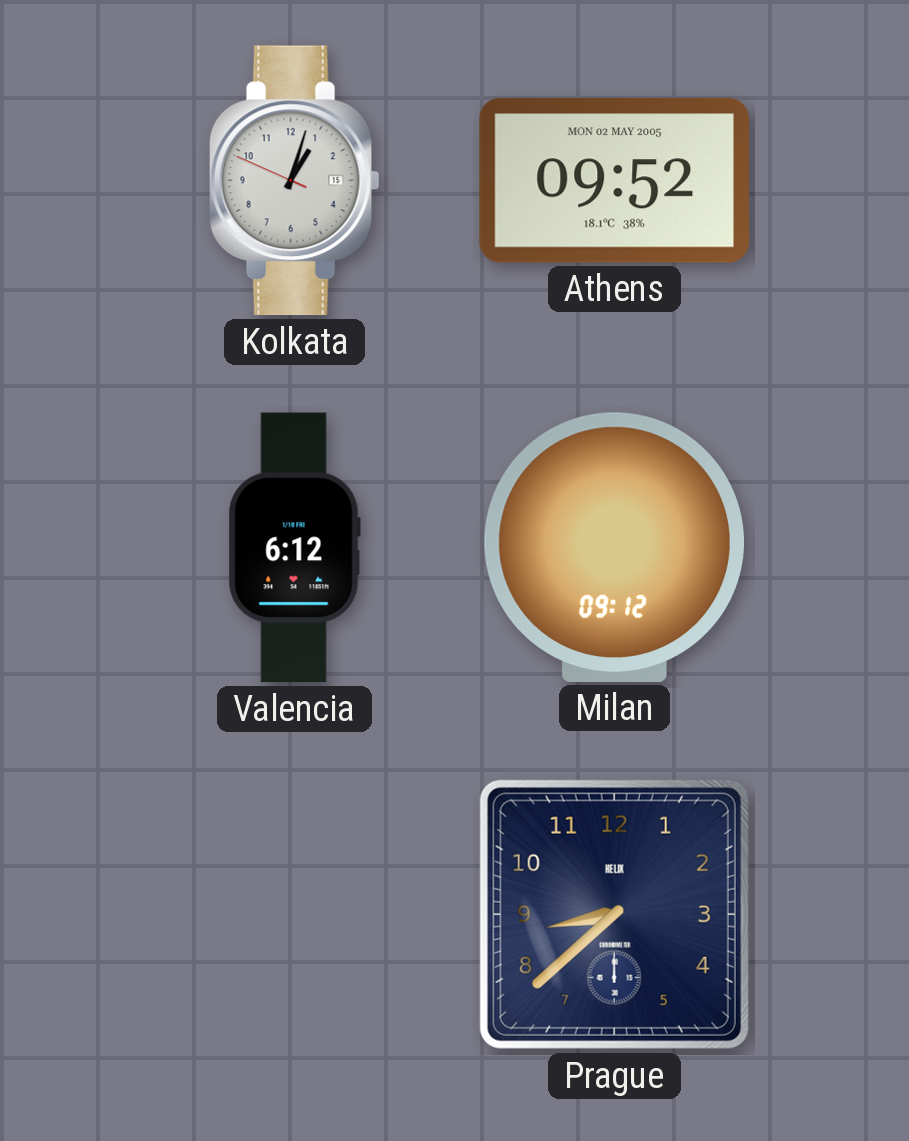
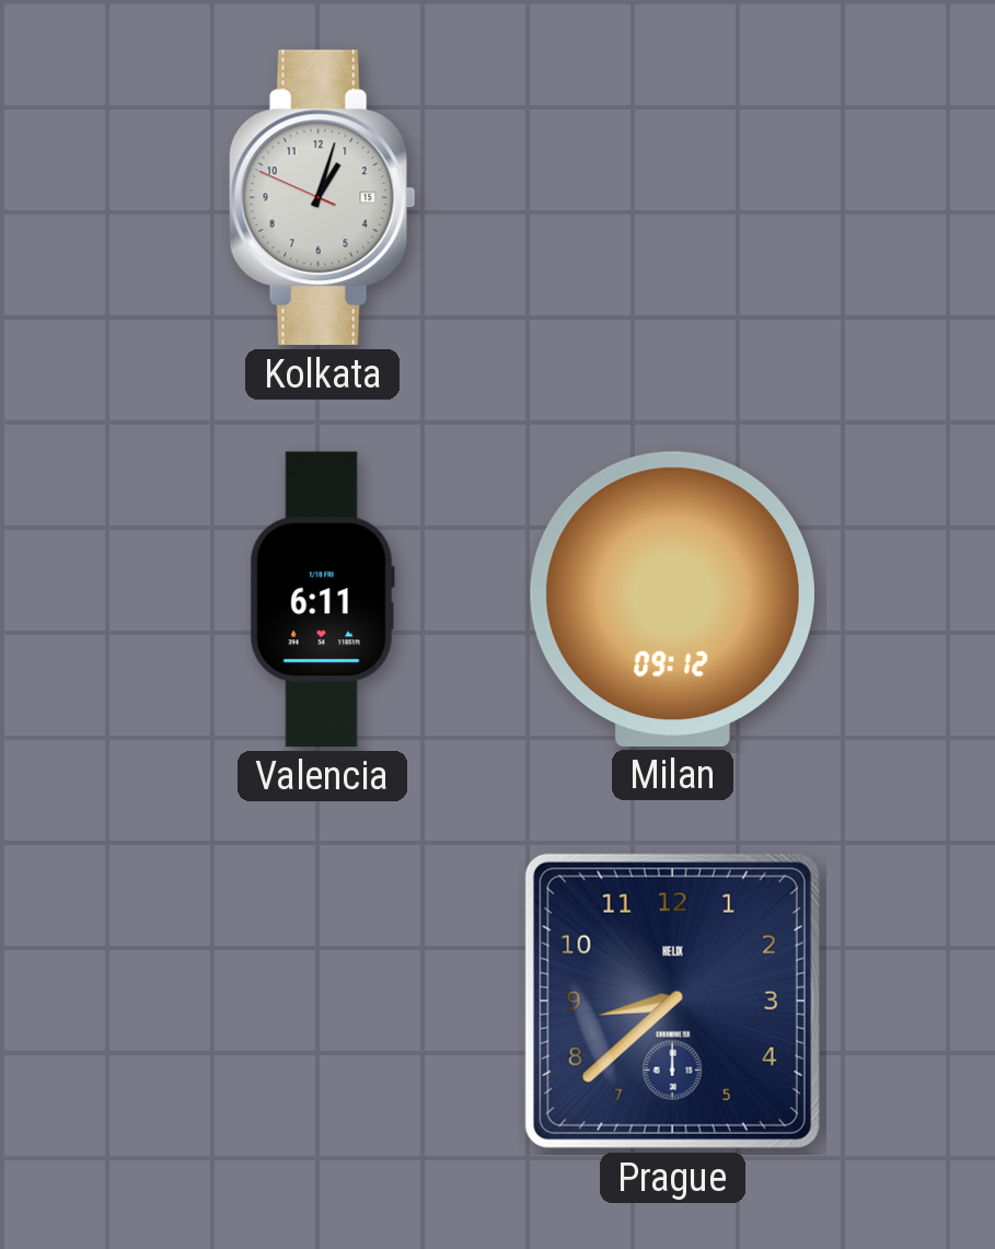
Athens: 09:52 -> none
Valencia: 6:12 -> 6:11
